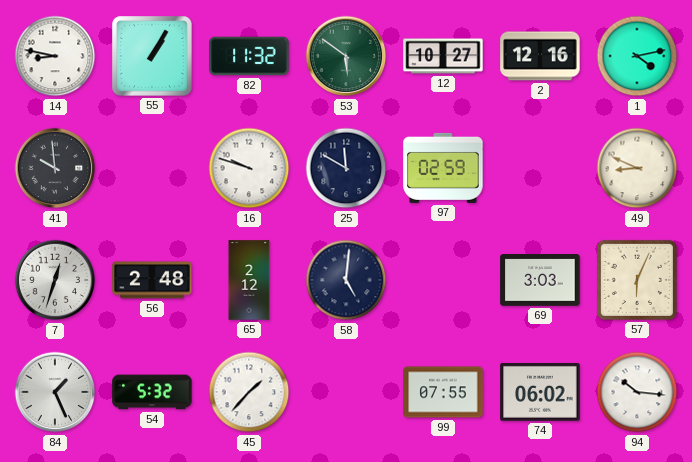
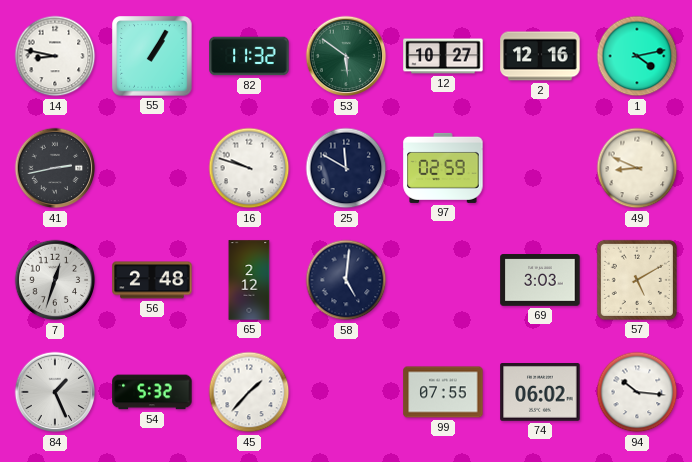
41: 9:59 -> 2:43
57: 6:04 -> 5:10
